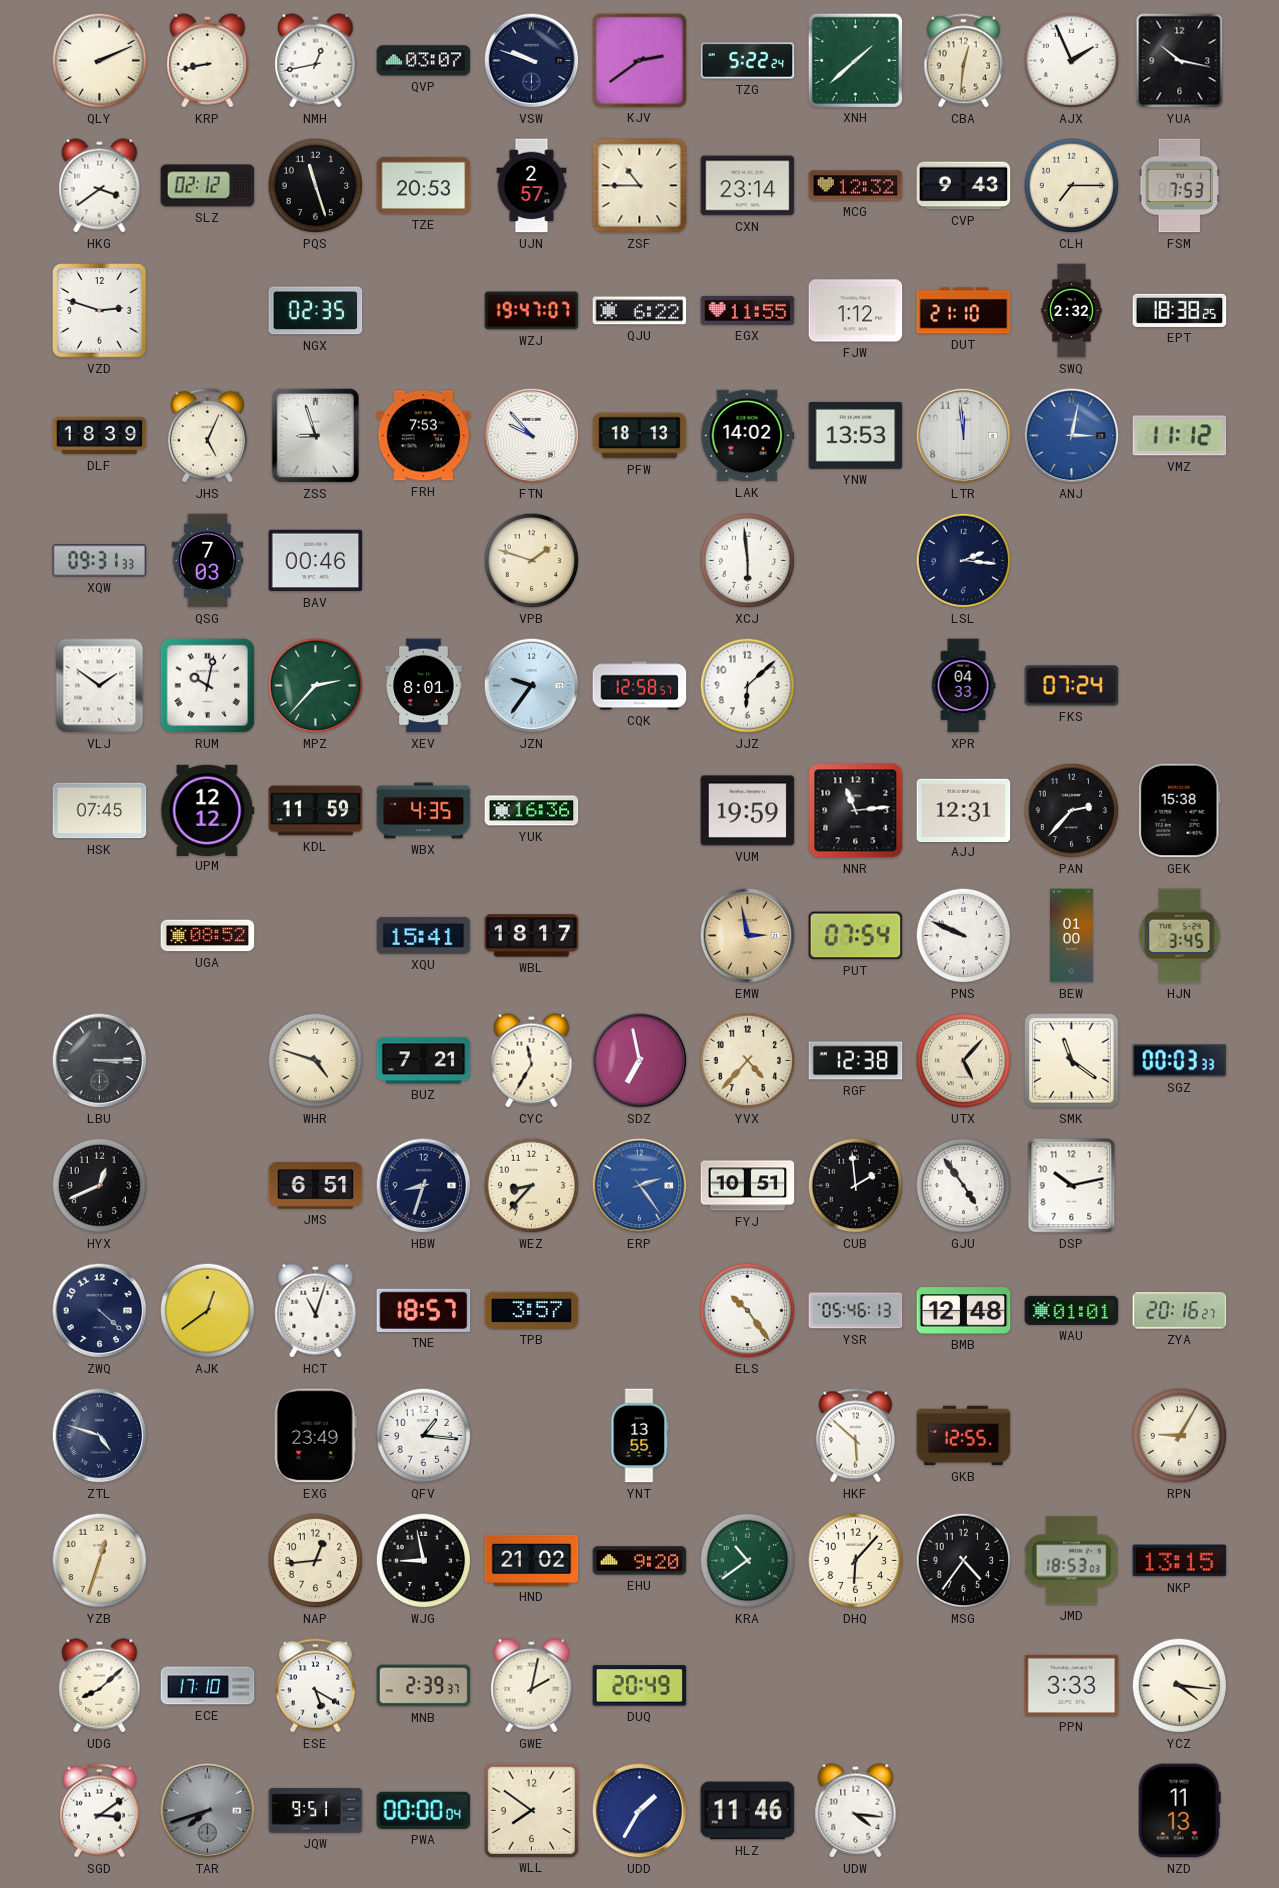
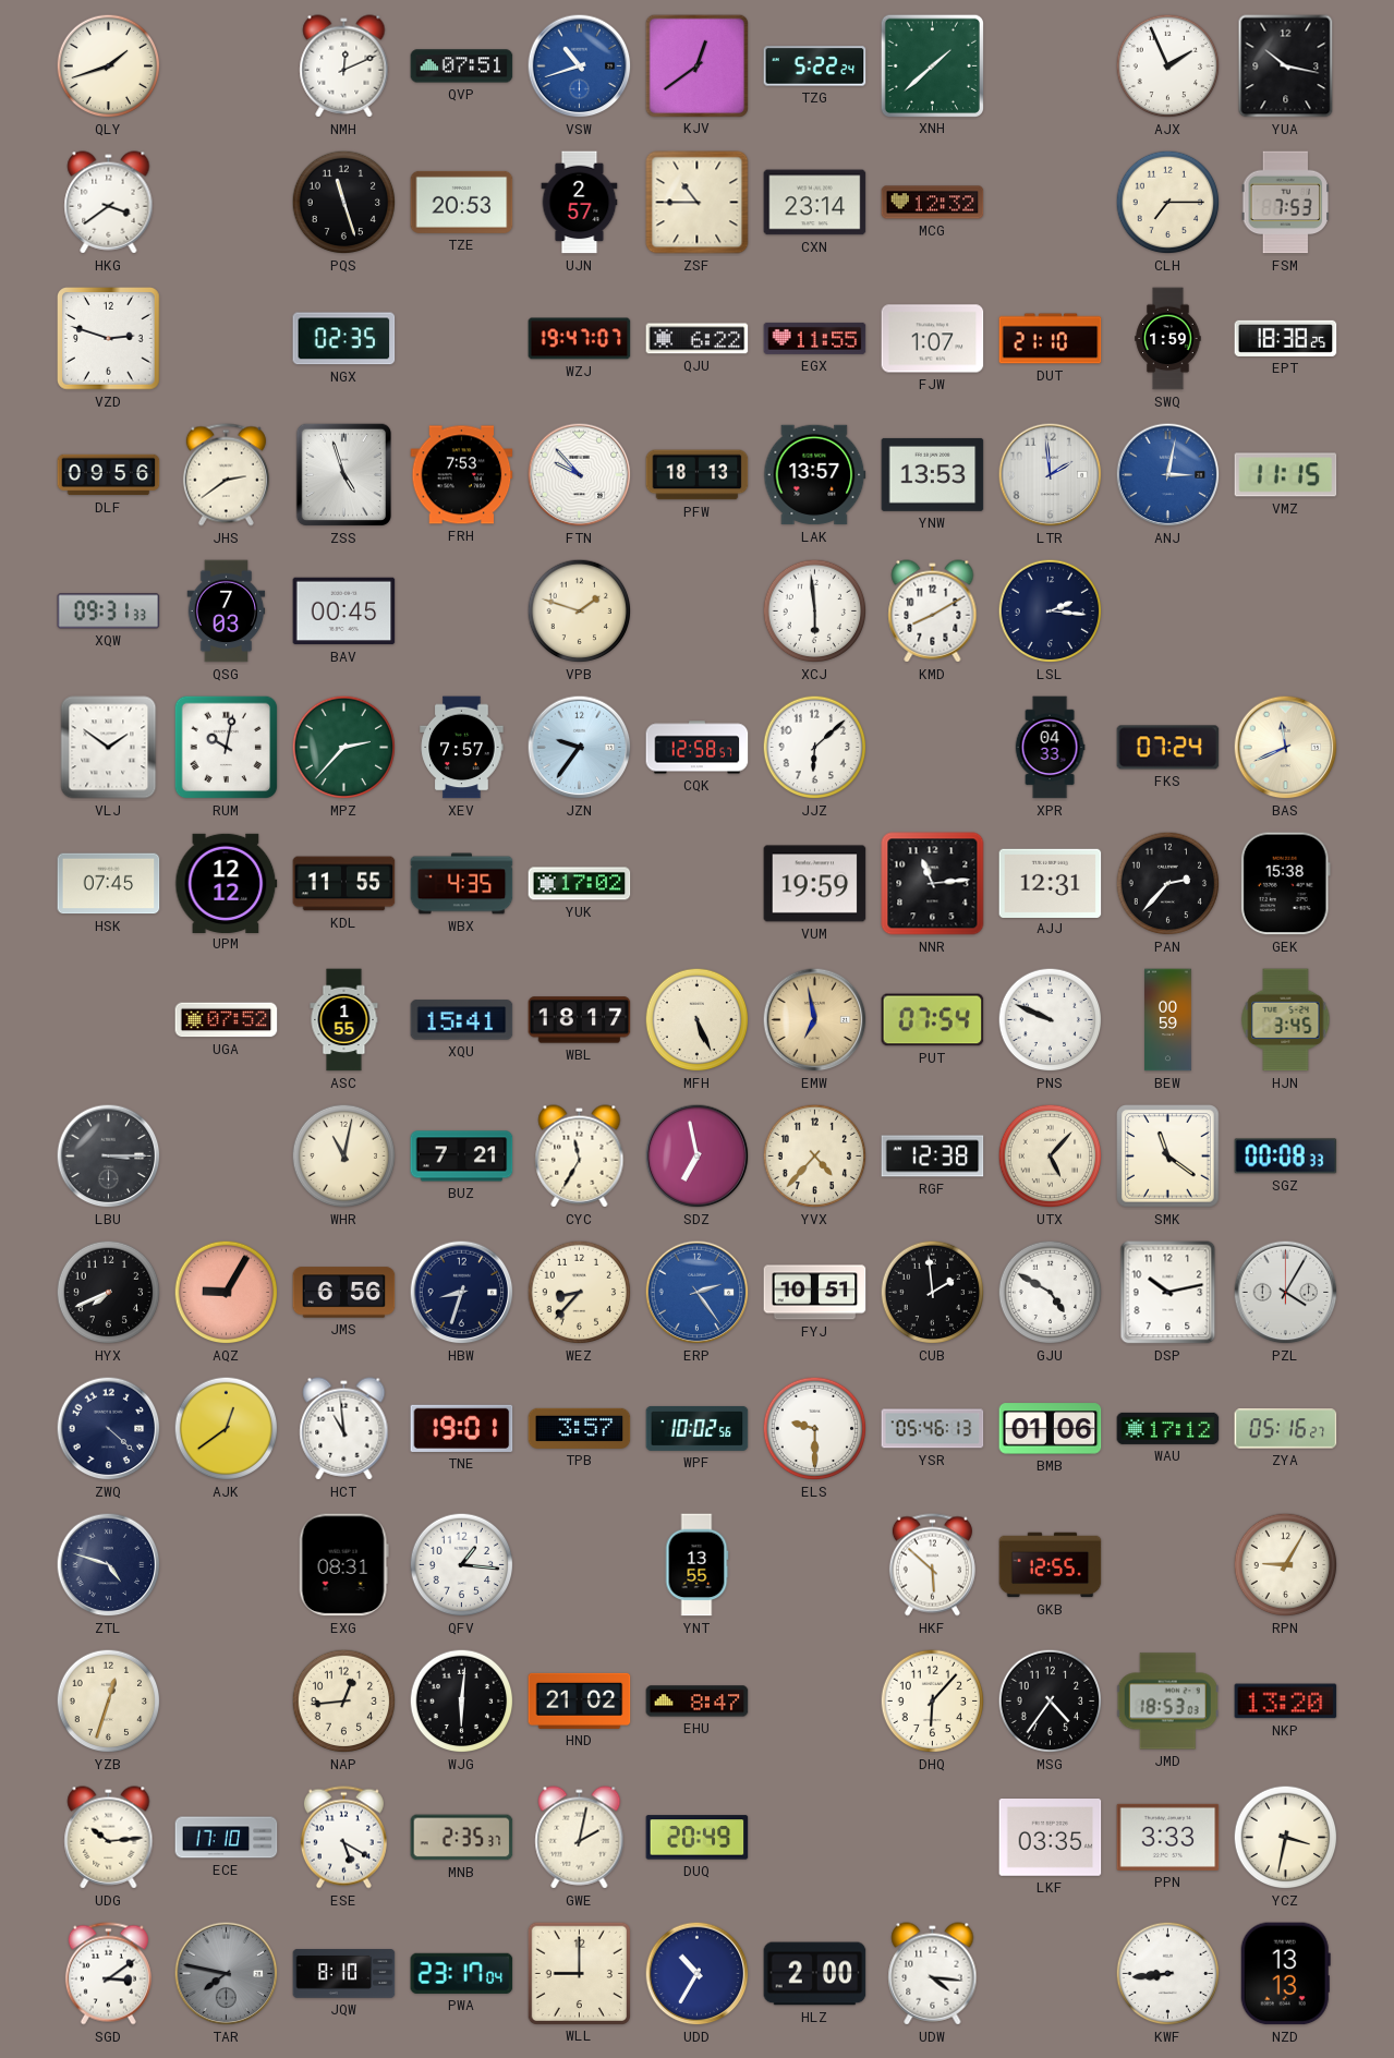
QLY: 2:11 -> 1:42
KRP: 8:43 -> none
NMH: 12:43 -> 12:11
QVP: 03:07 -> 07:51
VSW: 9:48 -> 10:42
VSW dial: navy -> blue
KJV: 2:39 -> 12:39
CBA: 12:31 -> none
SLZ: 02:12 -> none
CVP: 9:43 -> none
FJW: 1:12 -> 1:07
SWQ: 2:32 -> 1:59
DLF: 18:39 -> 09:56
JHS: 5:04 -> 2:39
ZSS: 8:57 -> 4:57
LAK: 14:02 -> 13:57
LTR: 11:59 -> 1:59
VMZ: 11:12 -> 11:15
BAV: 00:46 -> 00:45
KMD: none -> 8:10
XEV: 8:01 -> 7:57
BAS: none -> 11:41
KDL: 11:59 -> 11:55
YUK: 16:36 -> 17:02
UGA: 08:52 -> 07:52
ASC: none -> 1:55
MFH: none -> 5:26
EMW: 2:58 -> 6:58
BEW: 01:00 -> 00:59
WHR: 4:48 -> 11:02
SGZ: 00:03 -> 00:08
HYX: 12:41 -> 7:41
AQZ: none -> 9:05
JMS: 6:51 -> 6:56
GJU: 4:54 -> 4:50
PZL: none -> 4:05
HCT: 11:03 -> 10:59
TNE: 18:57 -> 19:01
WPF: none -> 10:02
ELS: 10:24 -> 9:30
BMB: 12:48 -> 01:06
WAU: 01:01 -> 17:12
ZYA: 20:16 -> 05:16
EXG: 23:49 -> 08:31
WJG: 8:58 -> 6:01
EHU: 9:20 -> 8:47
KRA: 10:39 -> none
NKP: 13:15 -> 13:20
UDG: 8:08 -> 10:14
MNB: 2:39 -> 2:35
LKF: none -> 03:35
YCZ: 4:16 -> 3:32
TAR: 7:42 -> 7:47
JQW: 9:51 -> 8:10
PWA: 00:00 -> 23:17
WLL: 7:51 -> 9:00
UDD: 1:35 -> 10:35
HLZ: 11:46 -> 2:00
KWF: none -> 8:44
NZD: 11:13 -> 13:13
